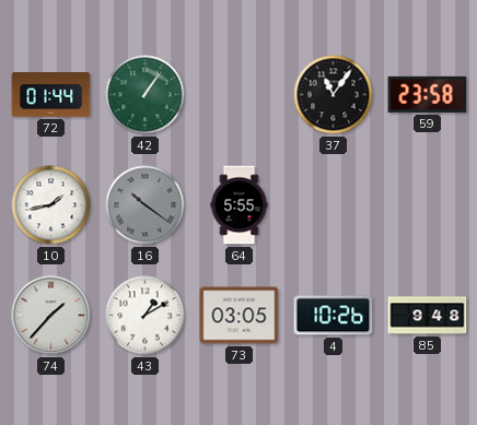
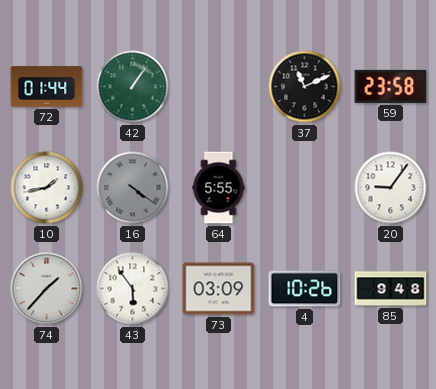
37: 11:06 -> 11:11
16: 10:21 -> 4:21
20: none -> 9:06
43: 1:10 -> 5:54
73: 03:05 -> 03:09
